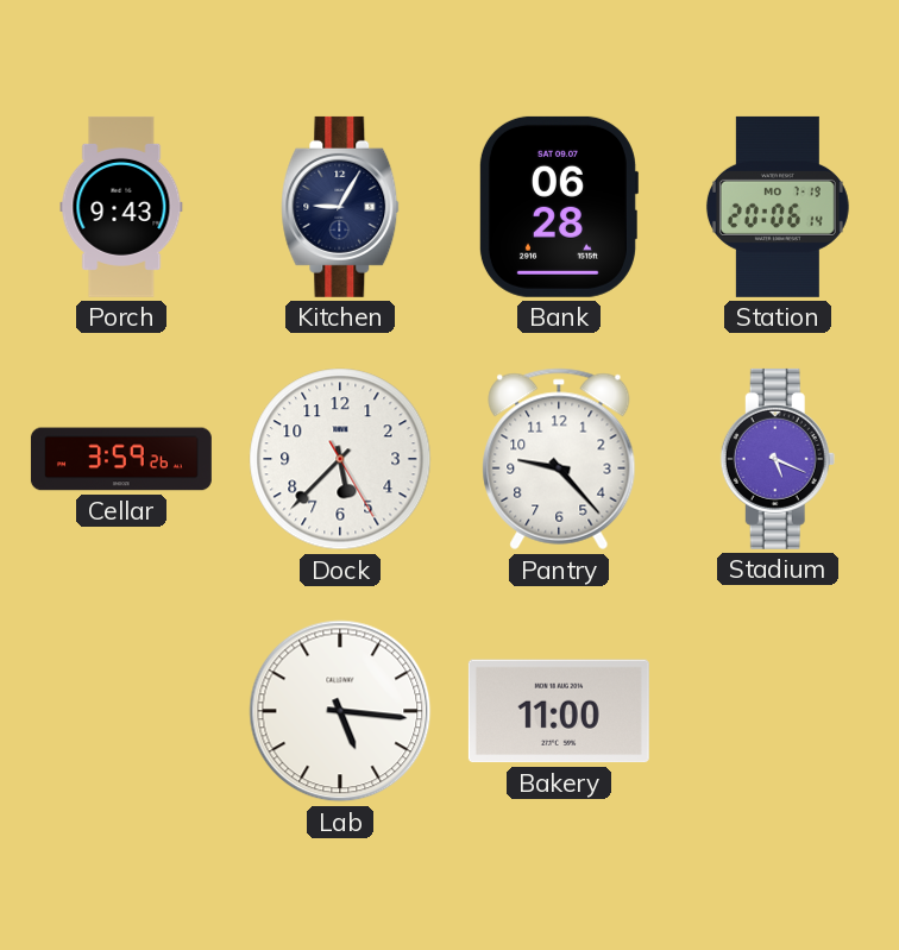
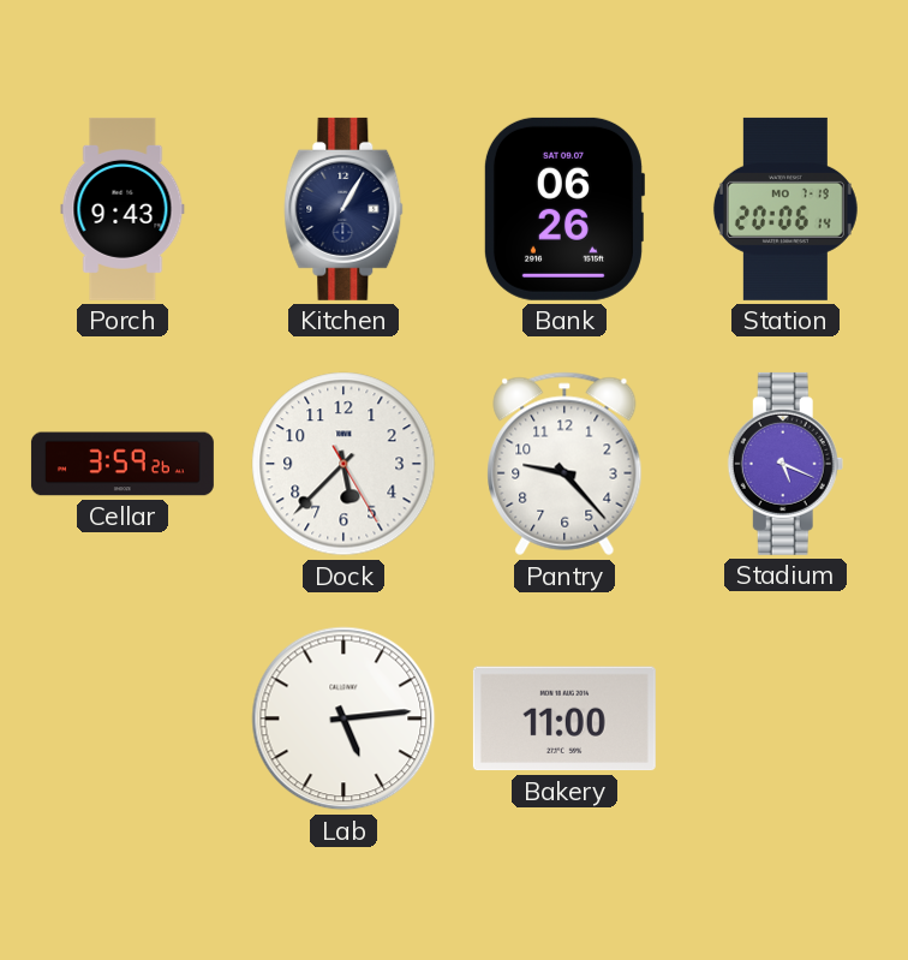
Kitchen: 9:05 -> 1:05
Bank: 06:28 -> 06:26
Lab: 5:16 -> 5:14
